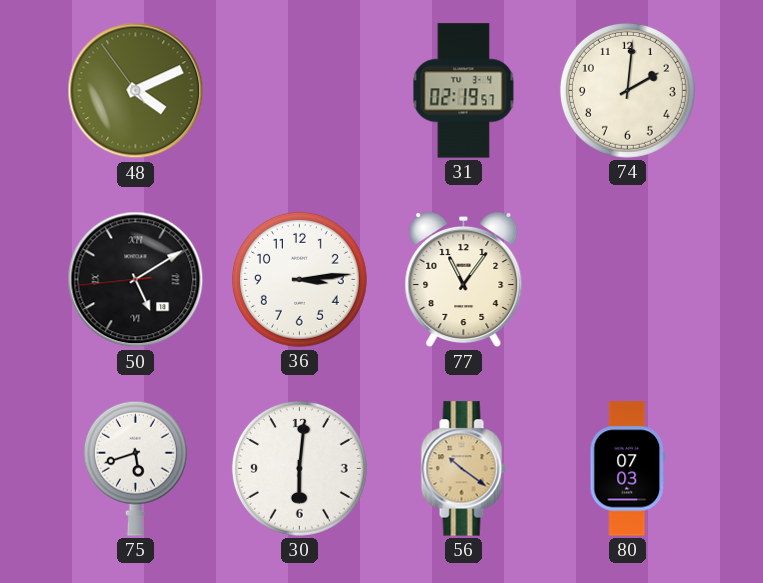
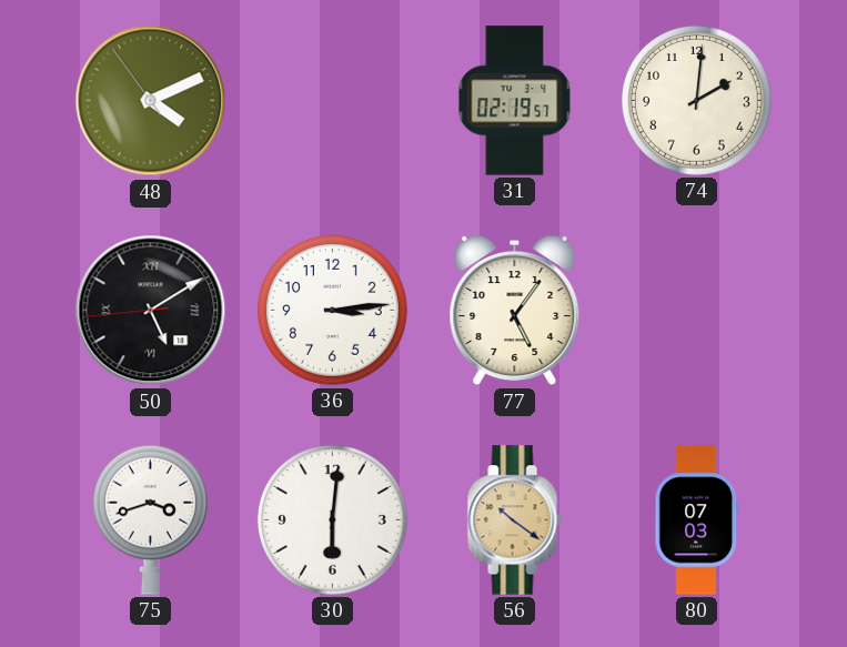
77: 11:06 -> 5:06
75: 5:42 -> 3:42
